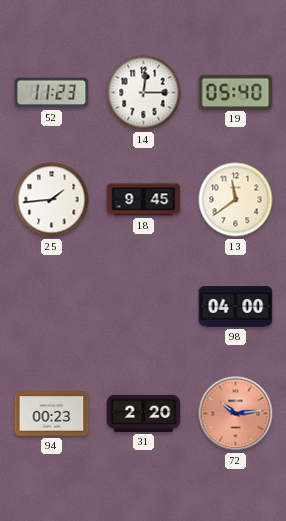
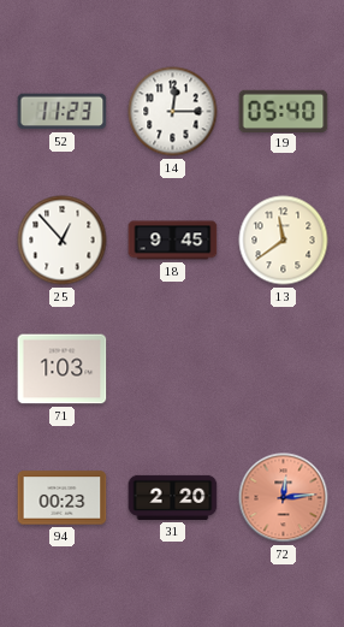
25: 1:44 -> 12:53
71: none -> 1:03
98: 04:00 -> none
72: 10:14 -> 12:14
